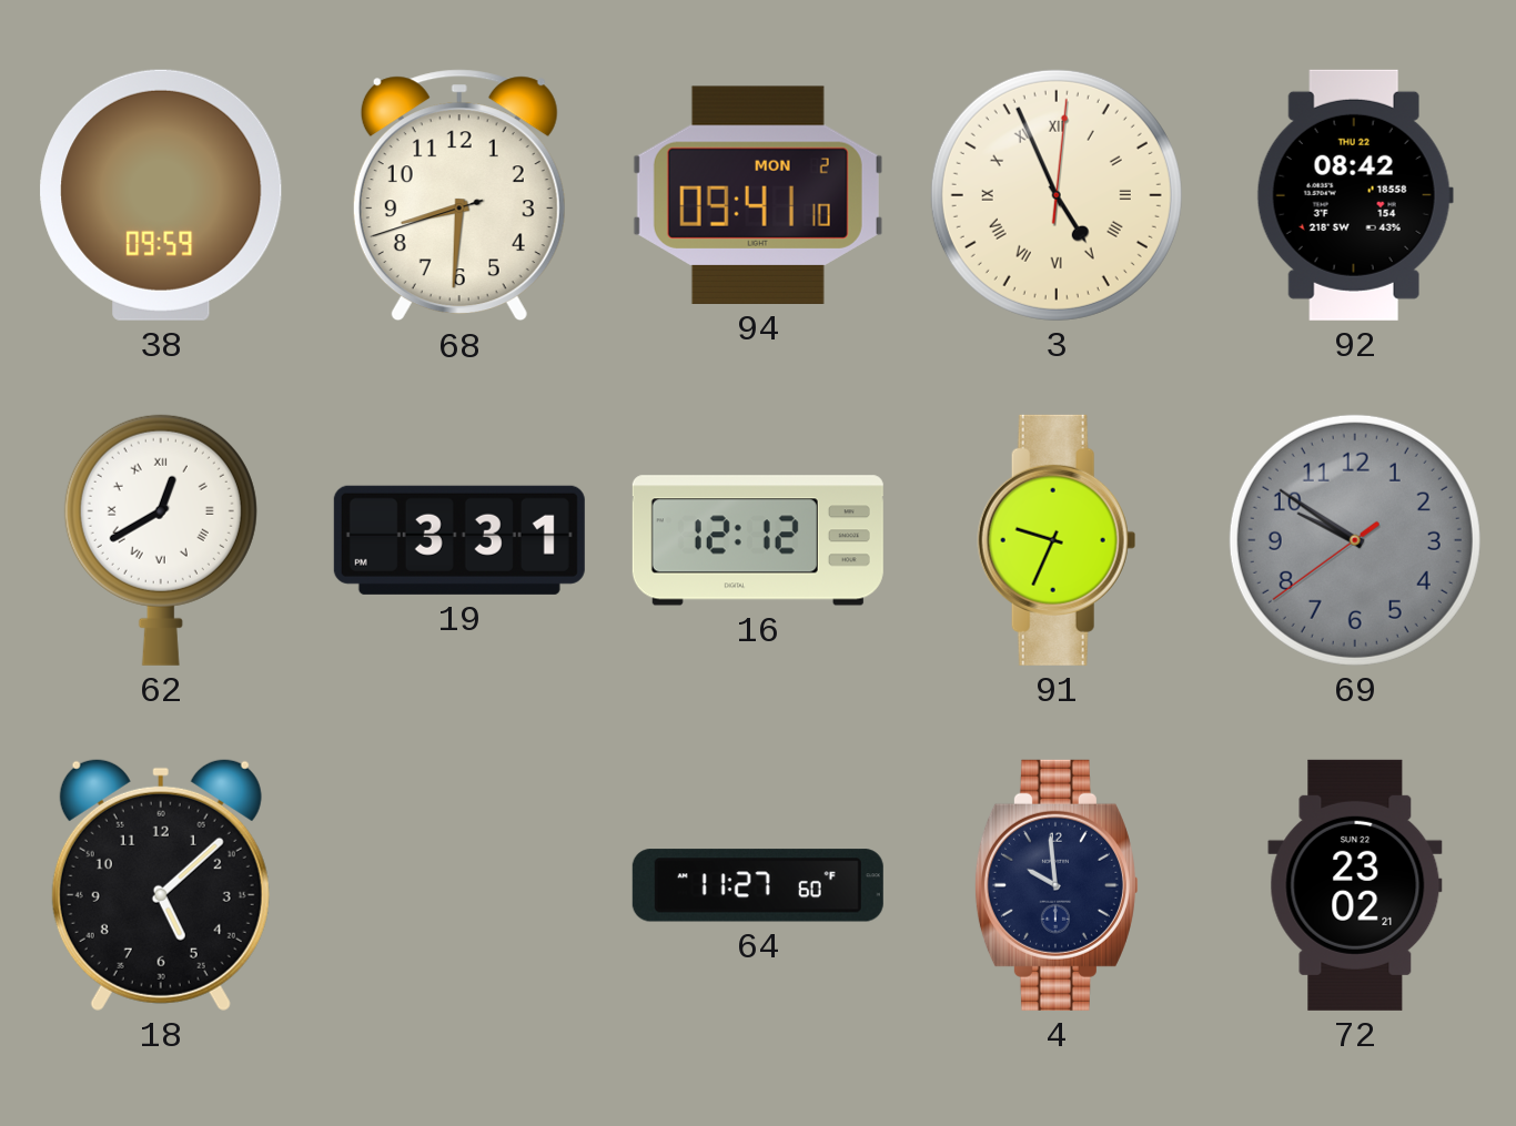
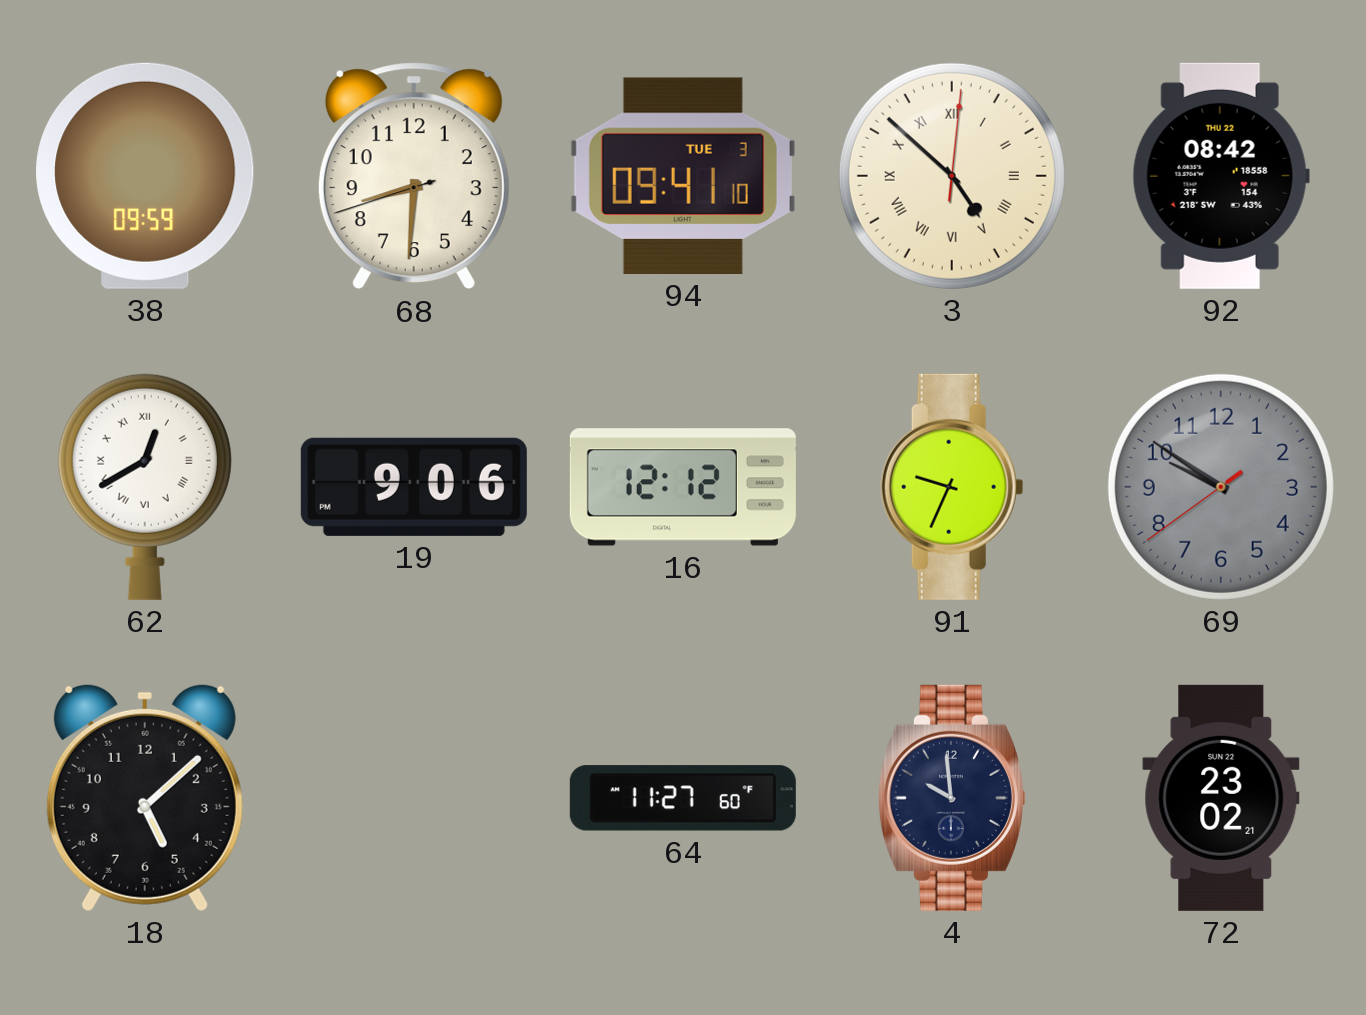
94 date: MON 2 -> TUE 3
3: 4:56 -> 4:52
19: 3:31 -> 9:06
